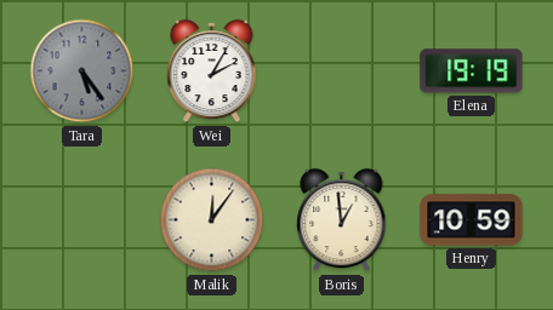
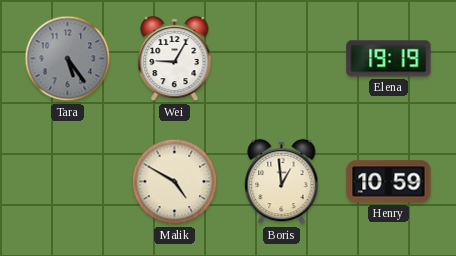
Wei: 2:05 -> 9:05
Malik: 12:06 -> 4:50
